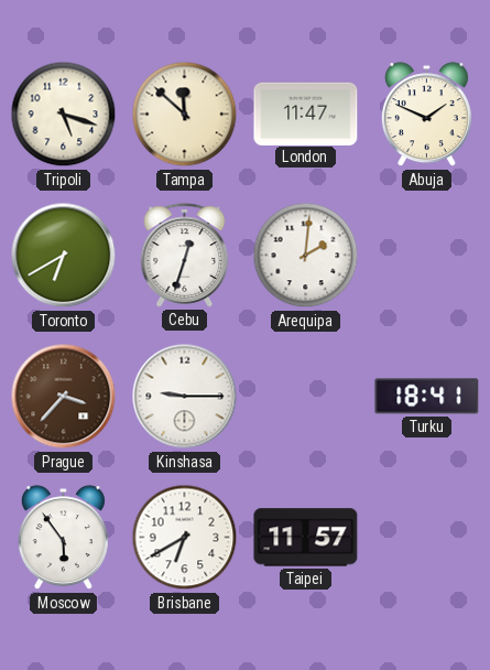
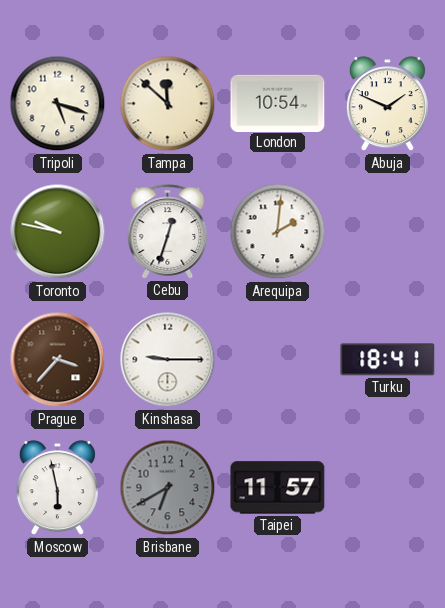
London: 11:47 -> 10:54
Toronto: 6:40 -> 9:47
Moscow: 5:54 -> 5:58
Brisbane dial: white -> grey
